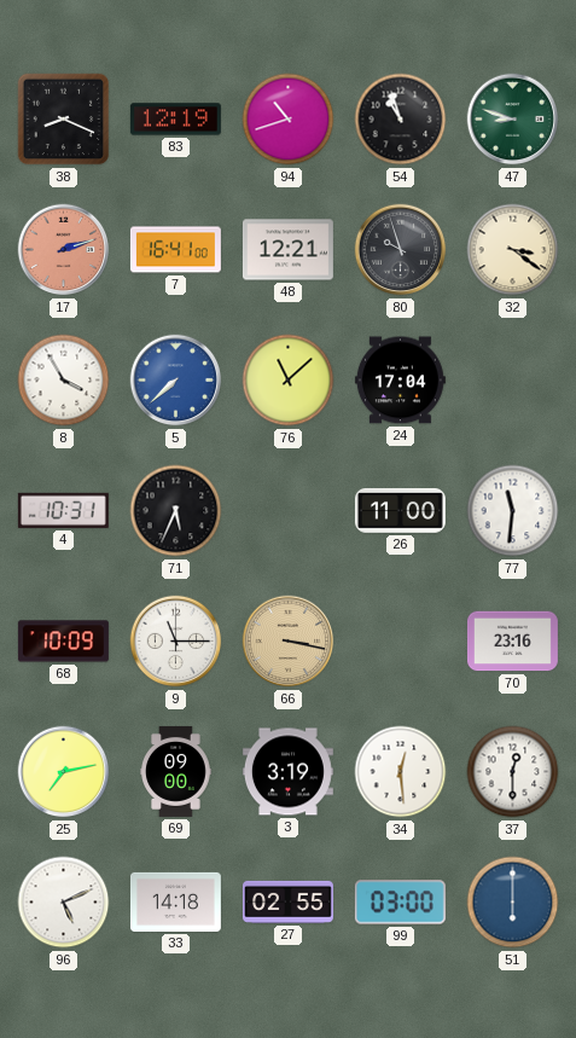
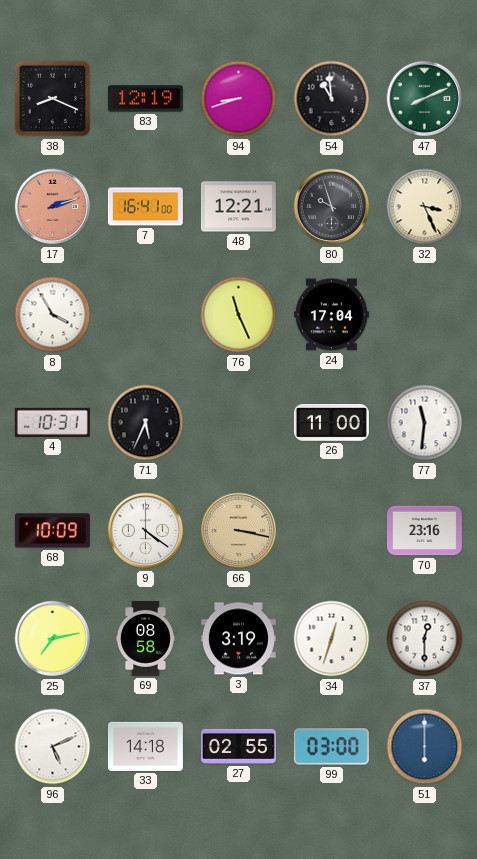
94: 10:42 -> 8:42
54: 10:57 -> 10:59
47: 8:48 -> 8:11
32: 3:21 -> 3:26
5: 7:38 -> none
76: 11:08 -> 11:26
9: 11:15 -> 4:21
69: 09:00 -> 08:58
34: 12:29 -> 12:33
